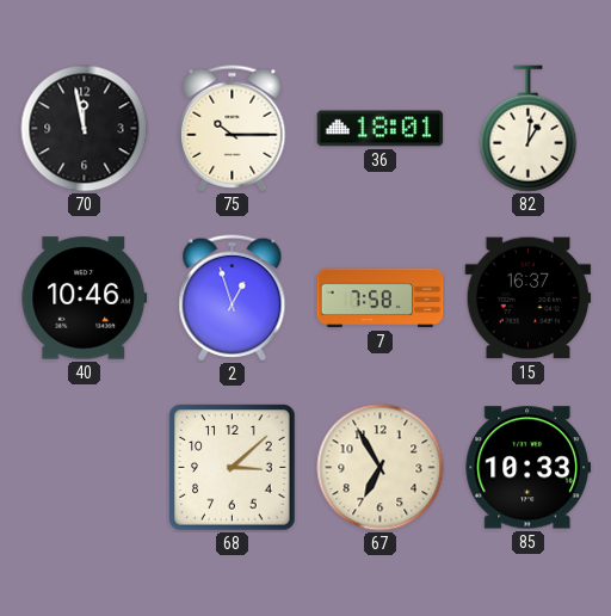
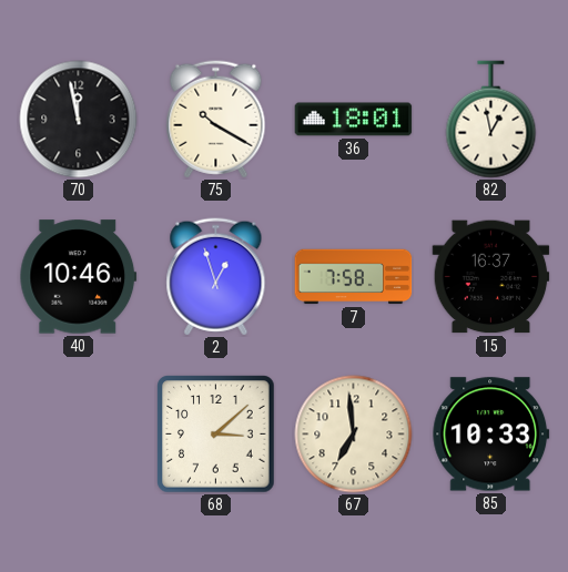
75: 10:15 -> 10:20
82: 1:01 -> 12:58
67: 6:55 -> 6:59
